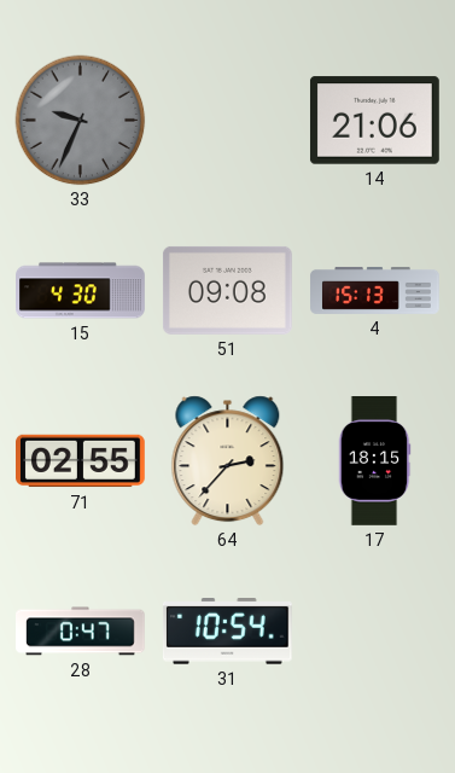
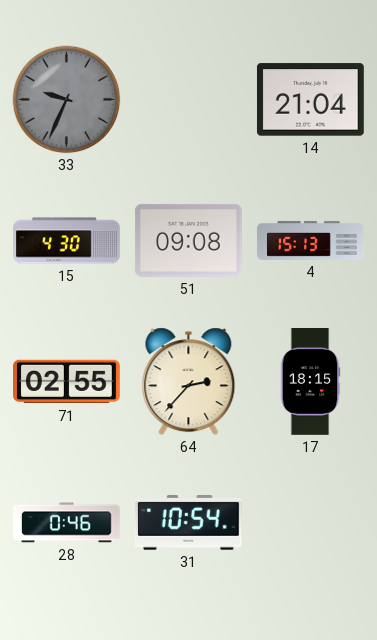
14: 21:06 -> 21:04
28: 0:47 -> 0:46
